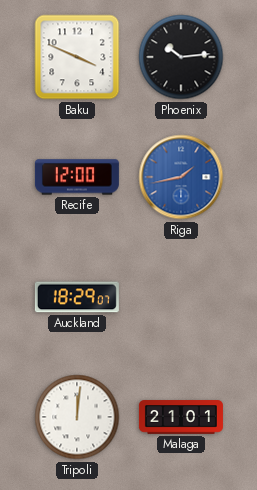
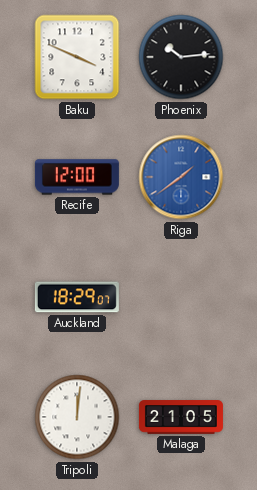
Riga: 1:43 -> 1:39
Malaga: 21:01 -> 21:05
